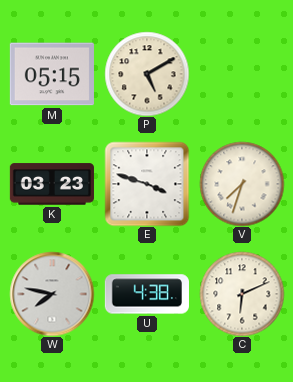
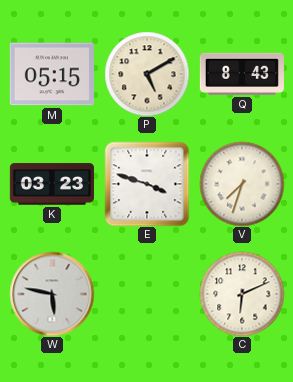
Q: none -> 8:43
W: 7:47 -> 5:47
U: 4:38 -> none
